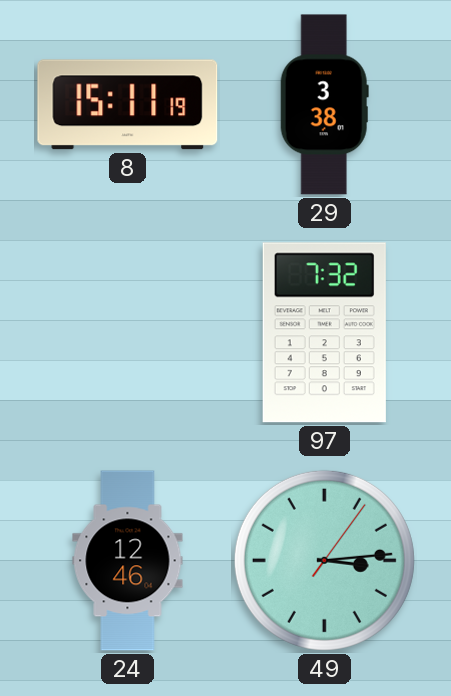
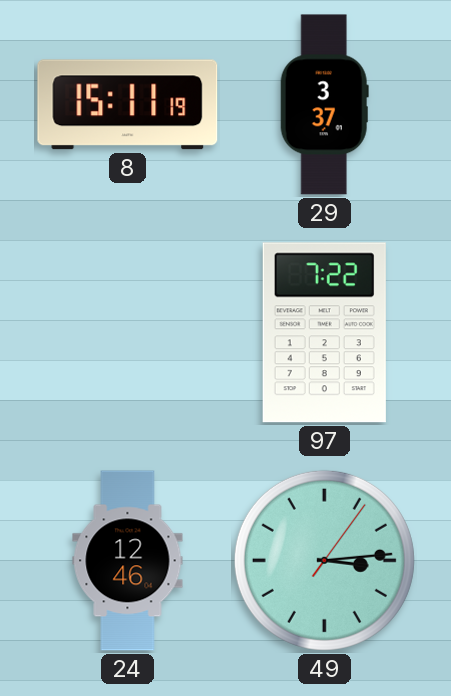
29: 3:38 -> 3:37
97: 7:32 -> 7:22
